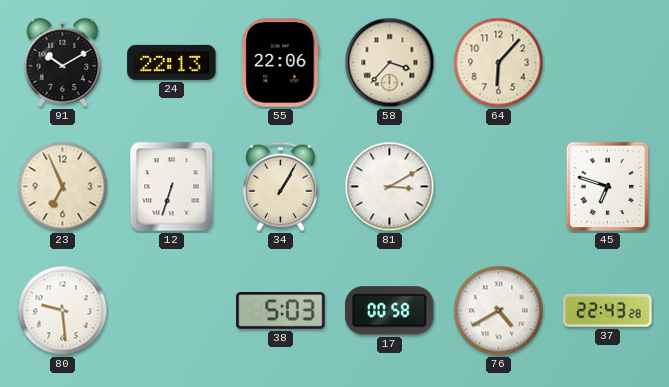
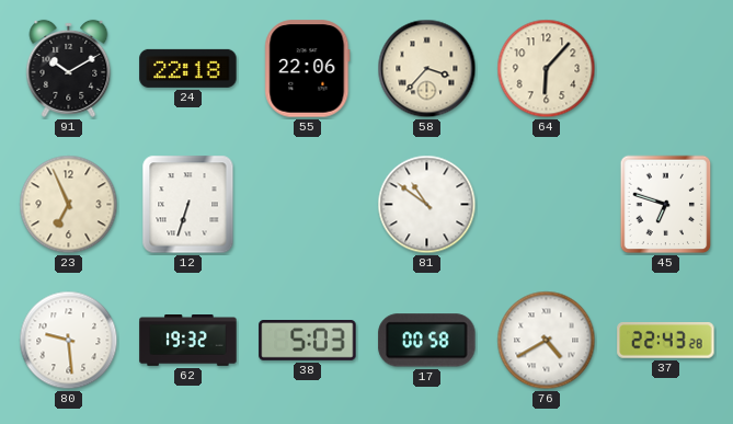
24: 22:13 -> 22:18
34: 1:05 -> none
81: 3:10 -> 10:51
62: none -> 19:32
